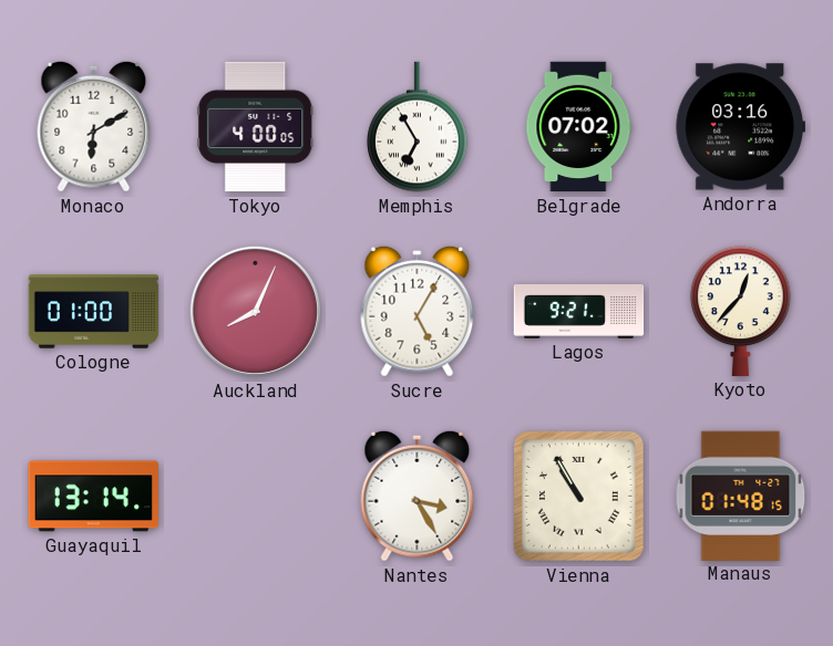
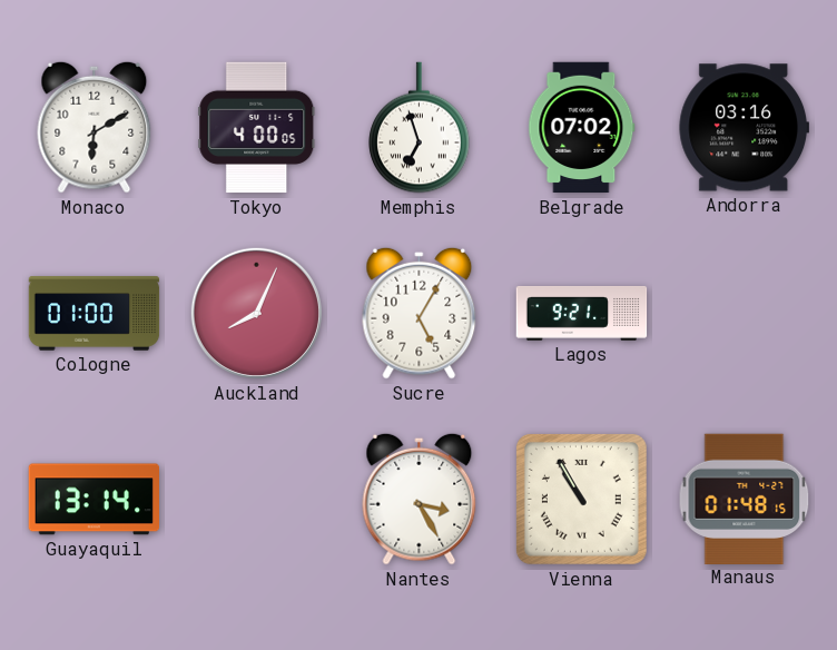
Memphis: 6:55 -> 6:57
Kyoto: 12:37 -> none
